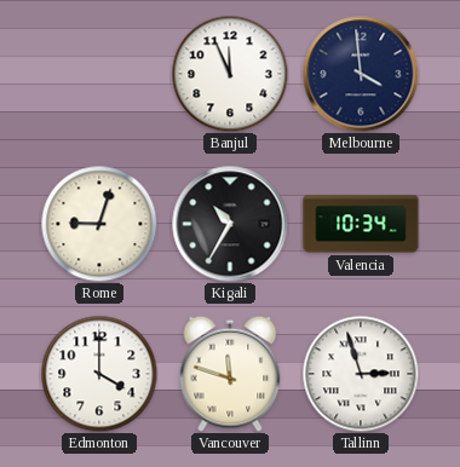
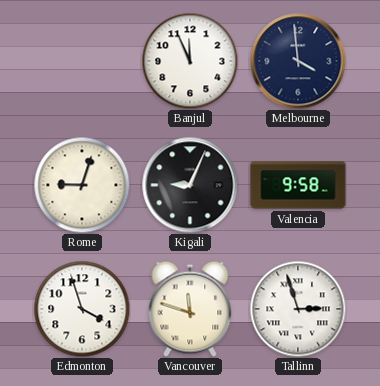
Kigali: 10:35 -> 9:04
Valencia: 10:34 -> 9:58
Edmonton: 4:00 -> 3:57
